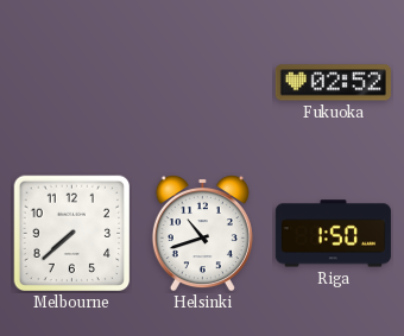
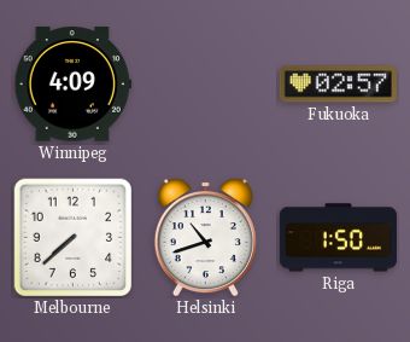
Winnipeg: none -> 4:09
Fukuoka: 02:52 -> 02:57
